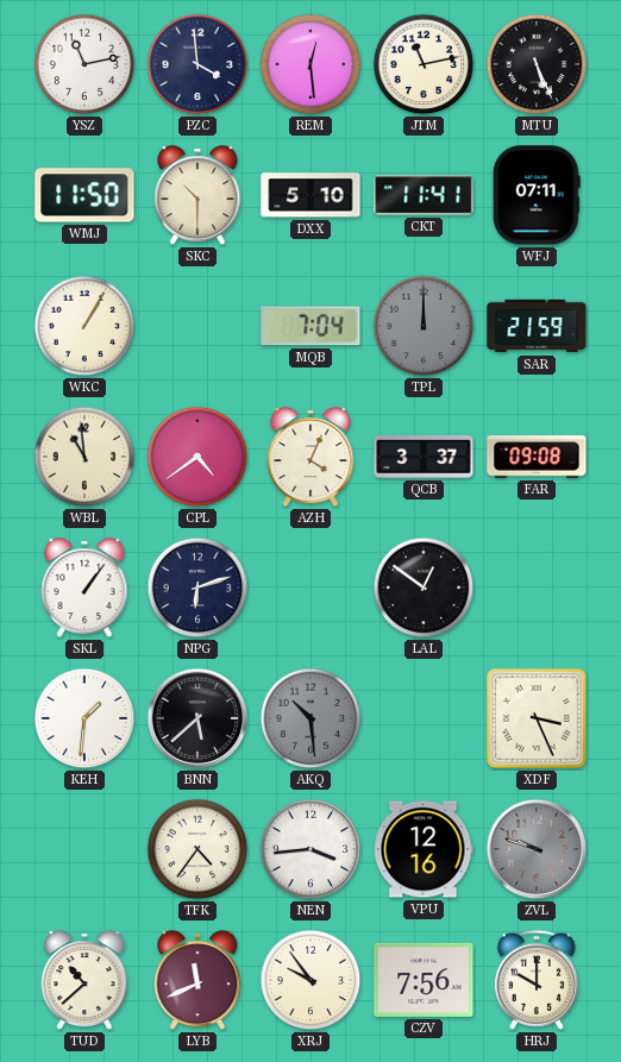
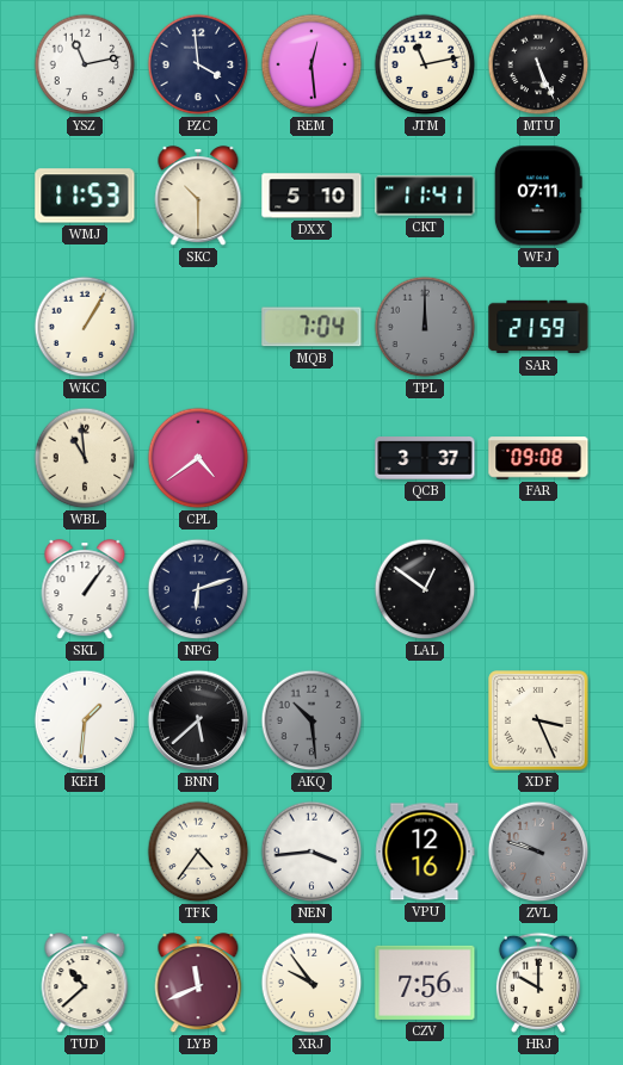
WMJ: 11:50 -> 11:53
AZH: 4:04 -> none
